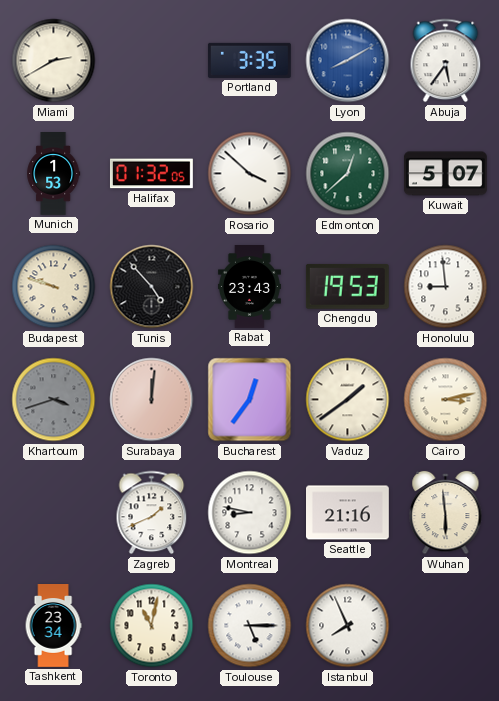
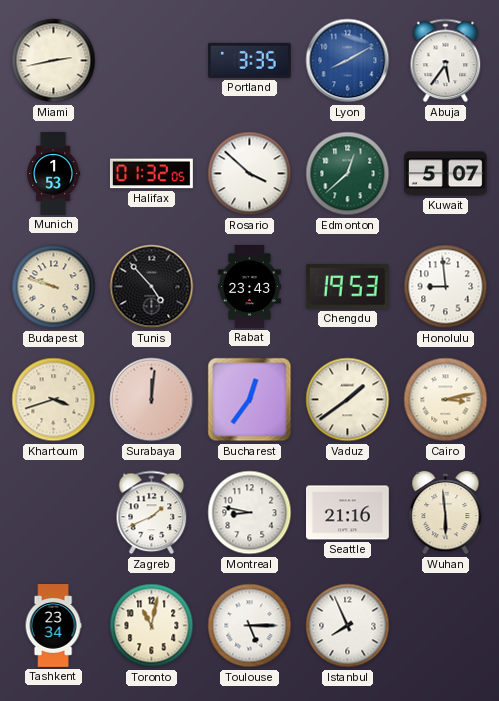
Miami: 2:40 -> 2:43
Khartoum dial: grey -> cream
